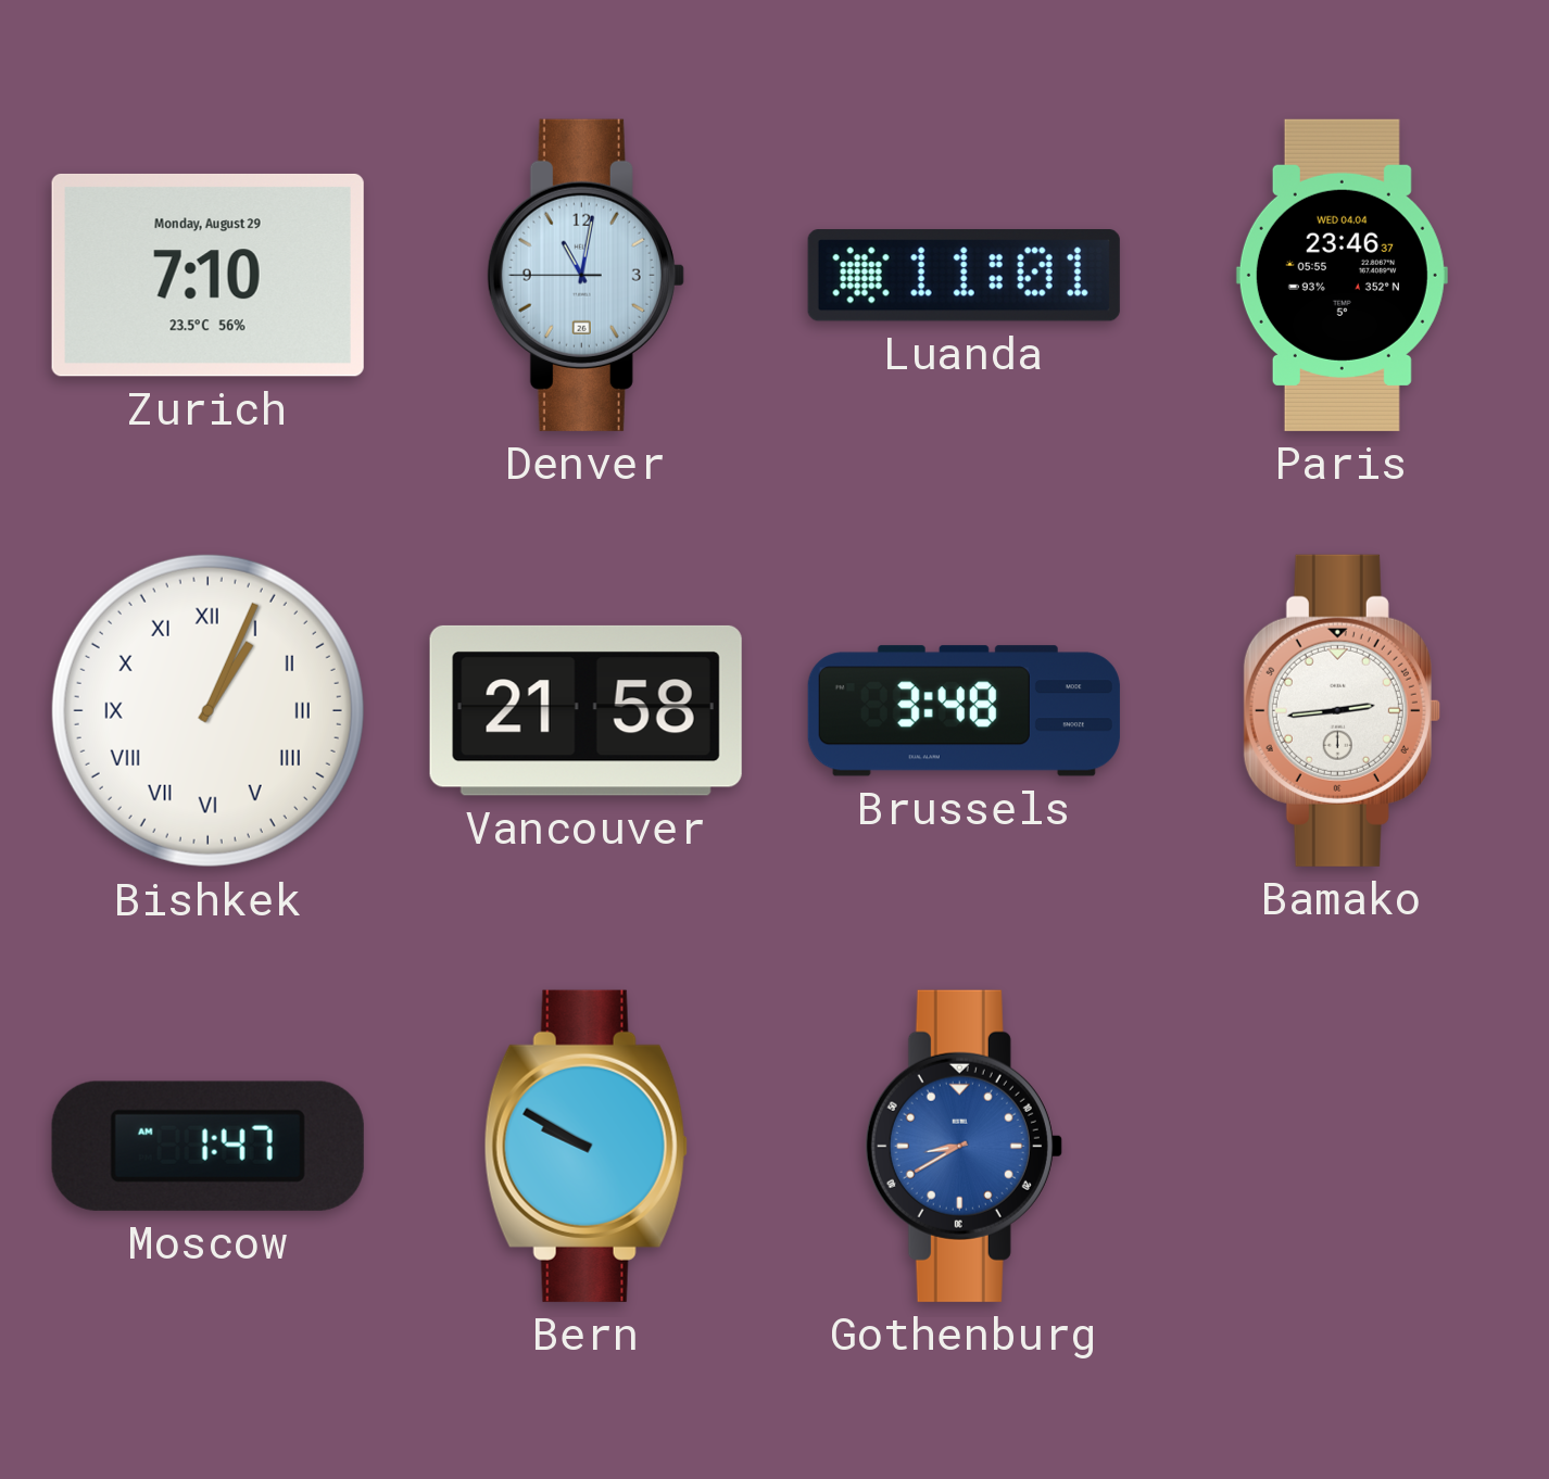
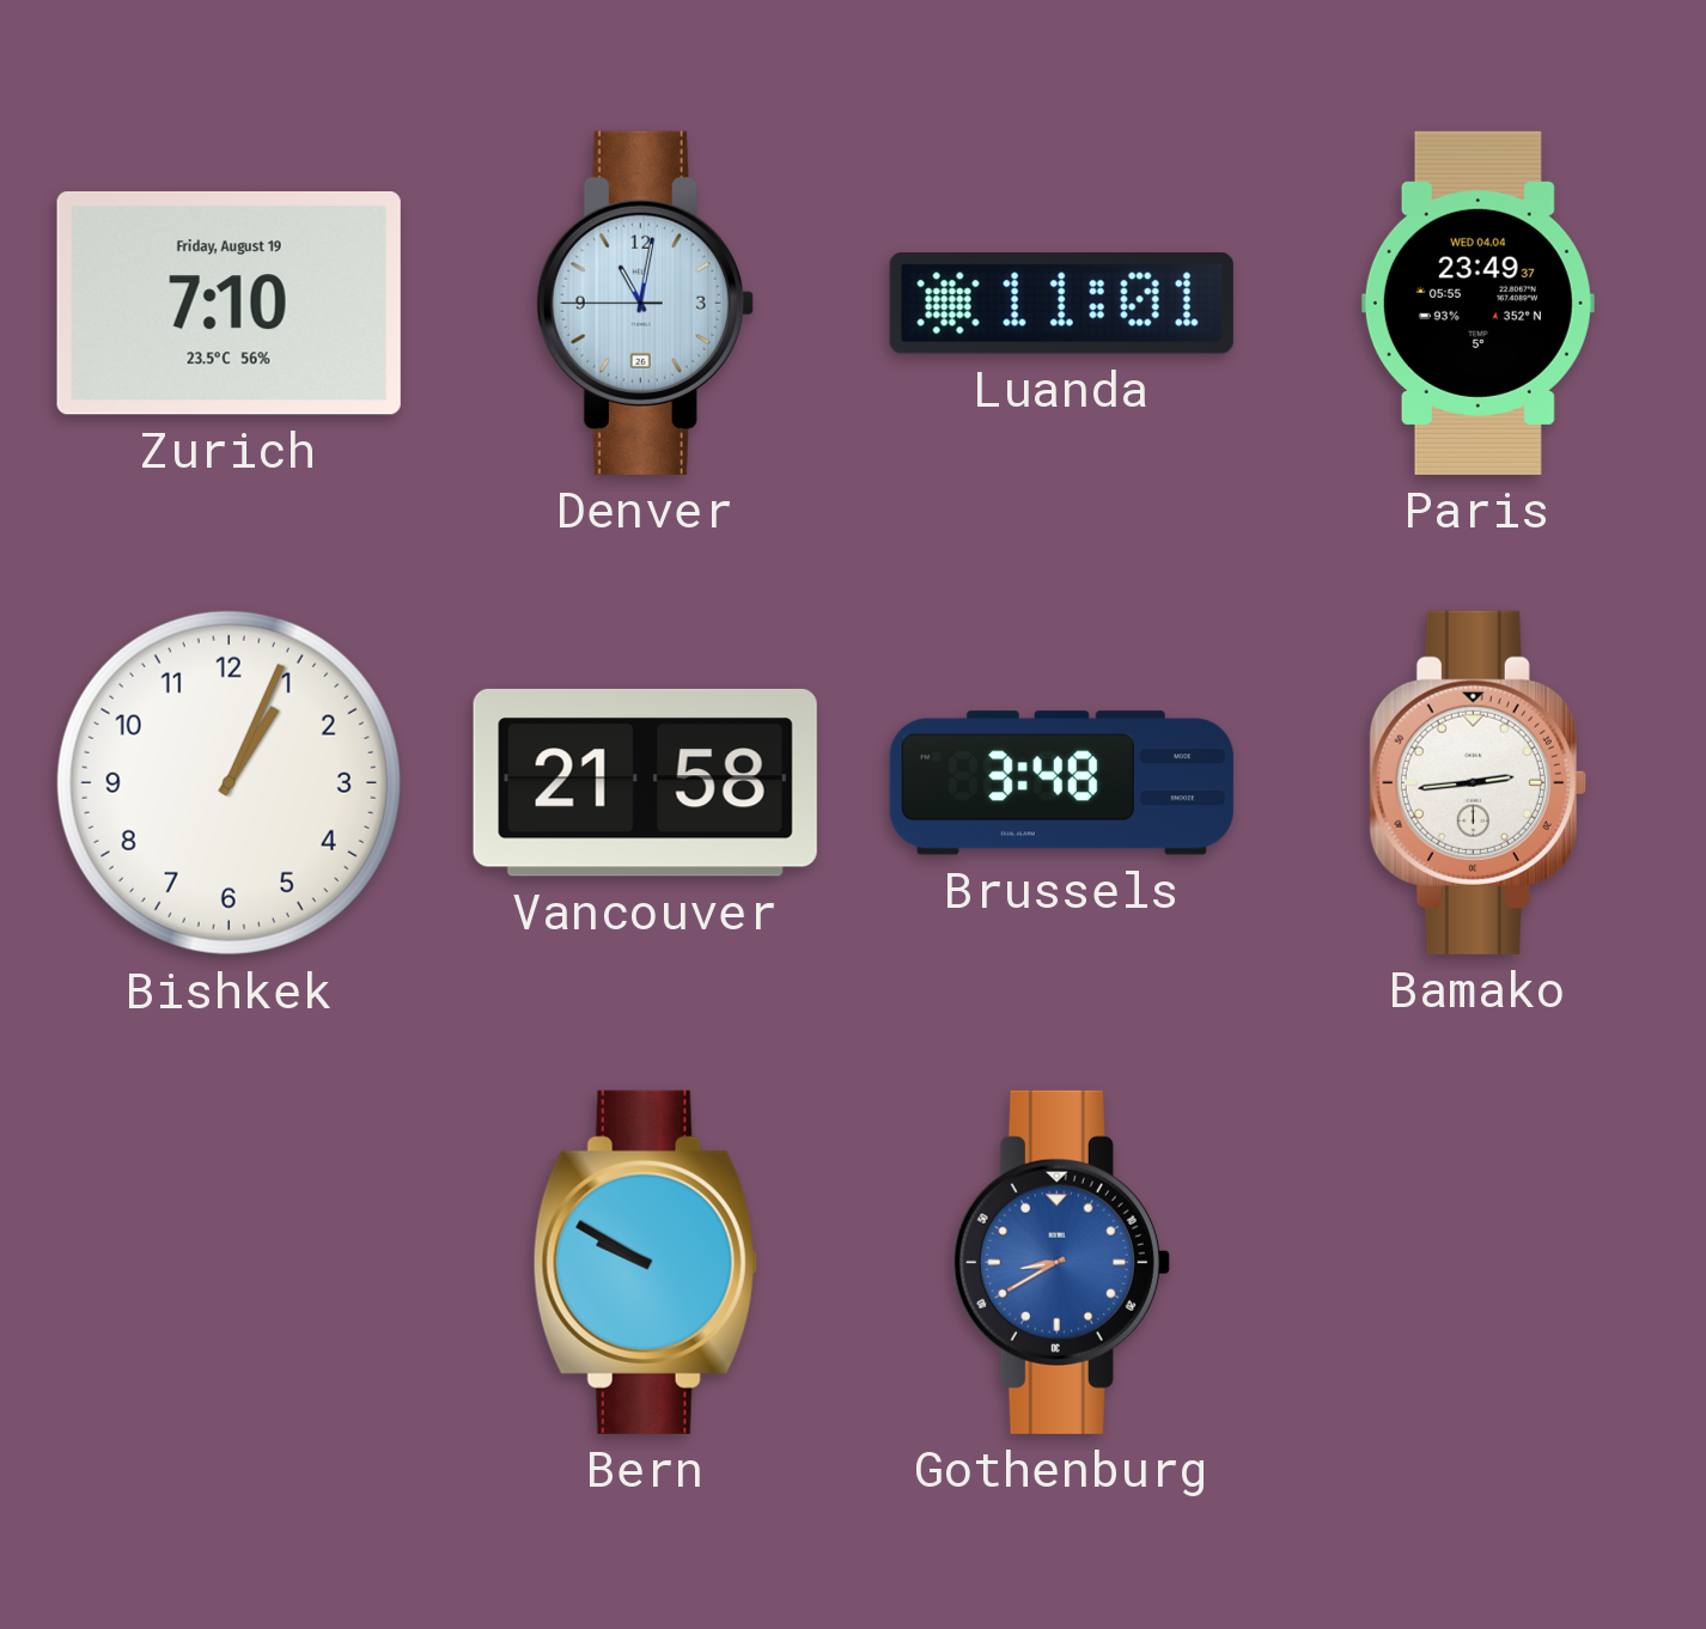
Zurich date: Monday, August 29 -> Friday, August 19
Paris: 23:46 -> 23:49
Bishkek numerals: Roman -> Arabic
Moscow: 1:47 -> none
